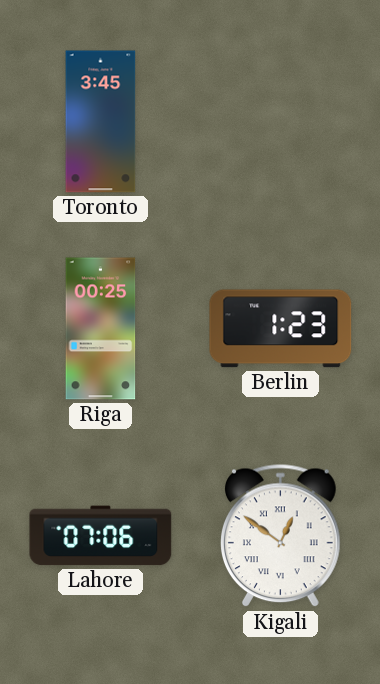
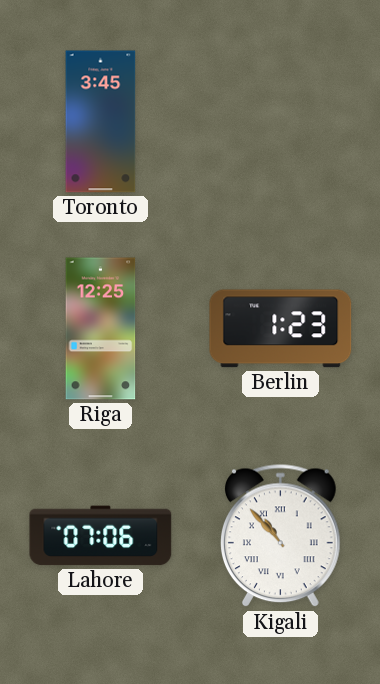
Riga: 00:25 -> 12:25
Kigali: 12:51 -> 10:53
